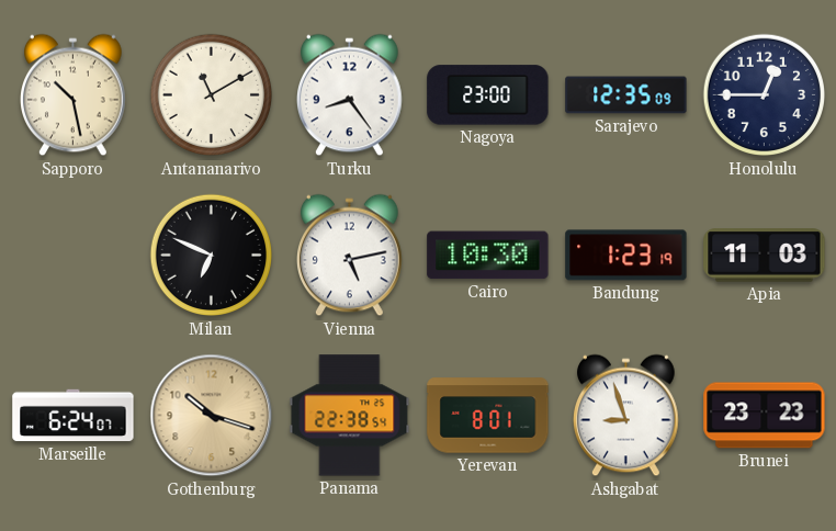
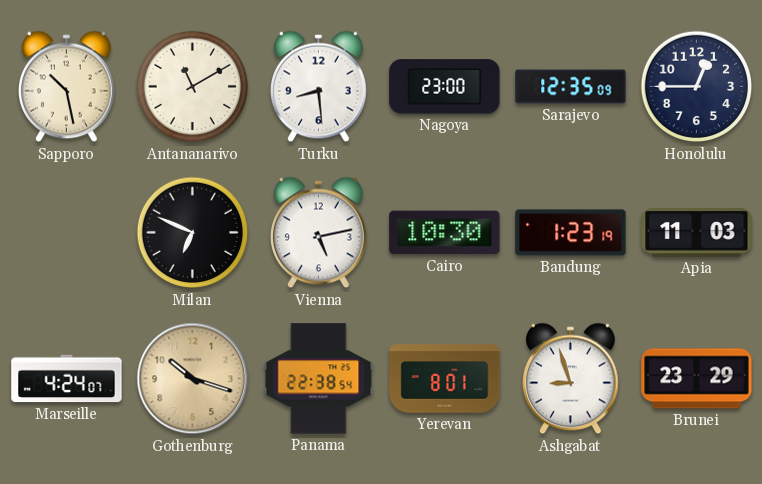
Turku: 8:24 -> 8:29
Marseille: 6:24 -> 4:24
Brunei: 23:23 -> 23:29
